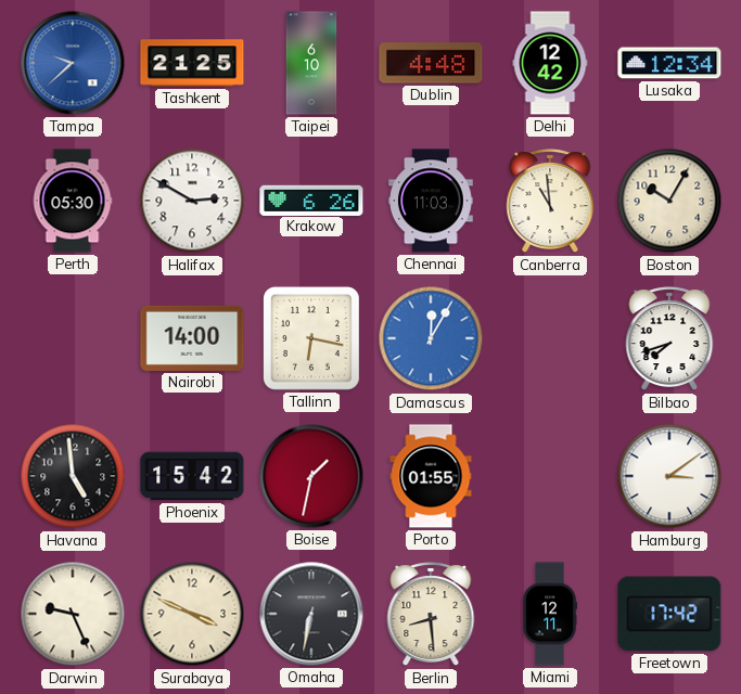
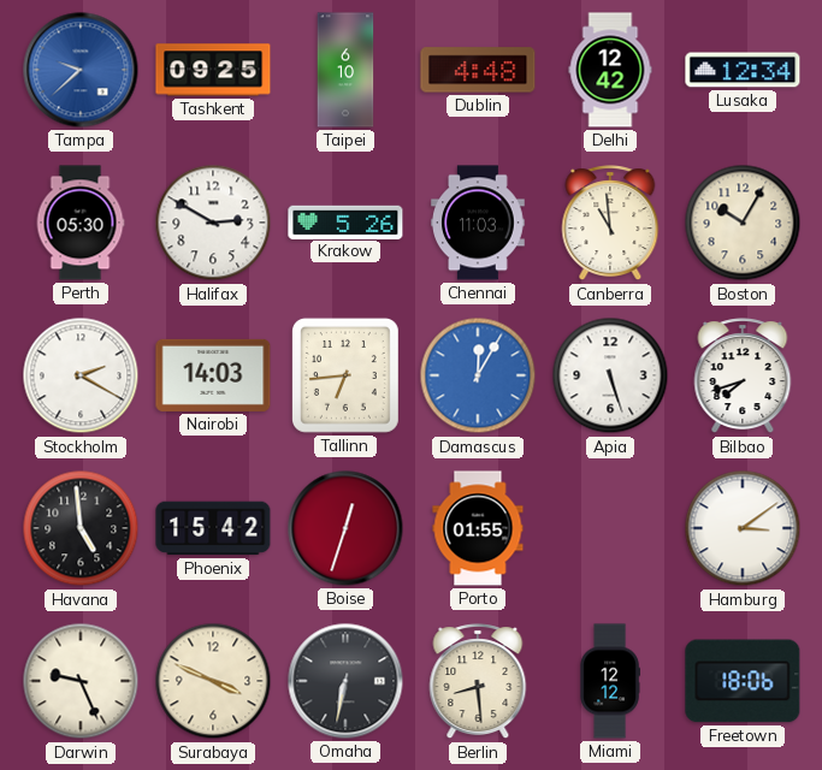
Tashkent: 21:25 -> 09:25
Krakow: 6:26 -> 5:26
Stockholm: none -> 2:20
Nairobi: 14:00 -> 14:03
Tallinn: 6:17 -> 6:44
Apia: none -> 5:27
Boise: 1:32 -> 12:33
Miami: 12:11 -> 12:12
Freetown: 17:42 -> 18:06
